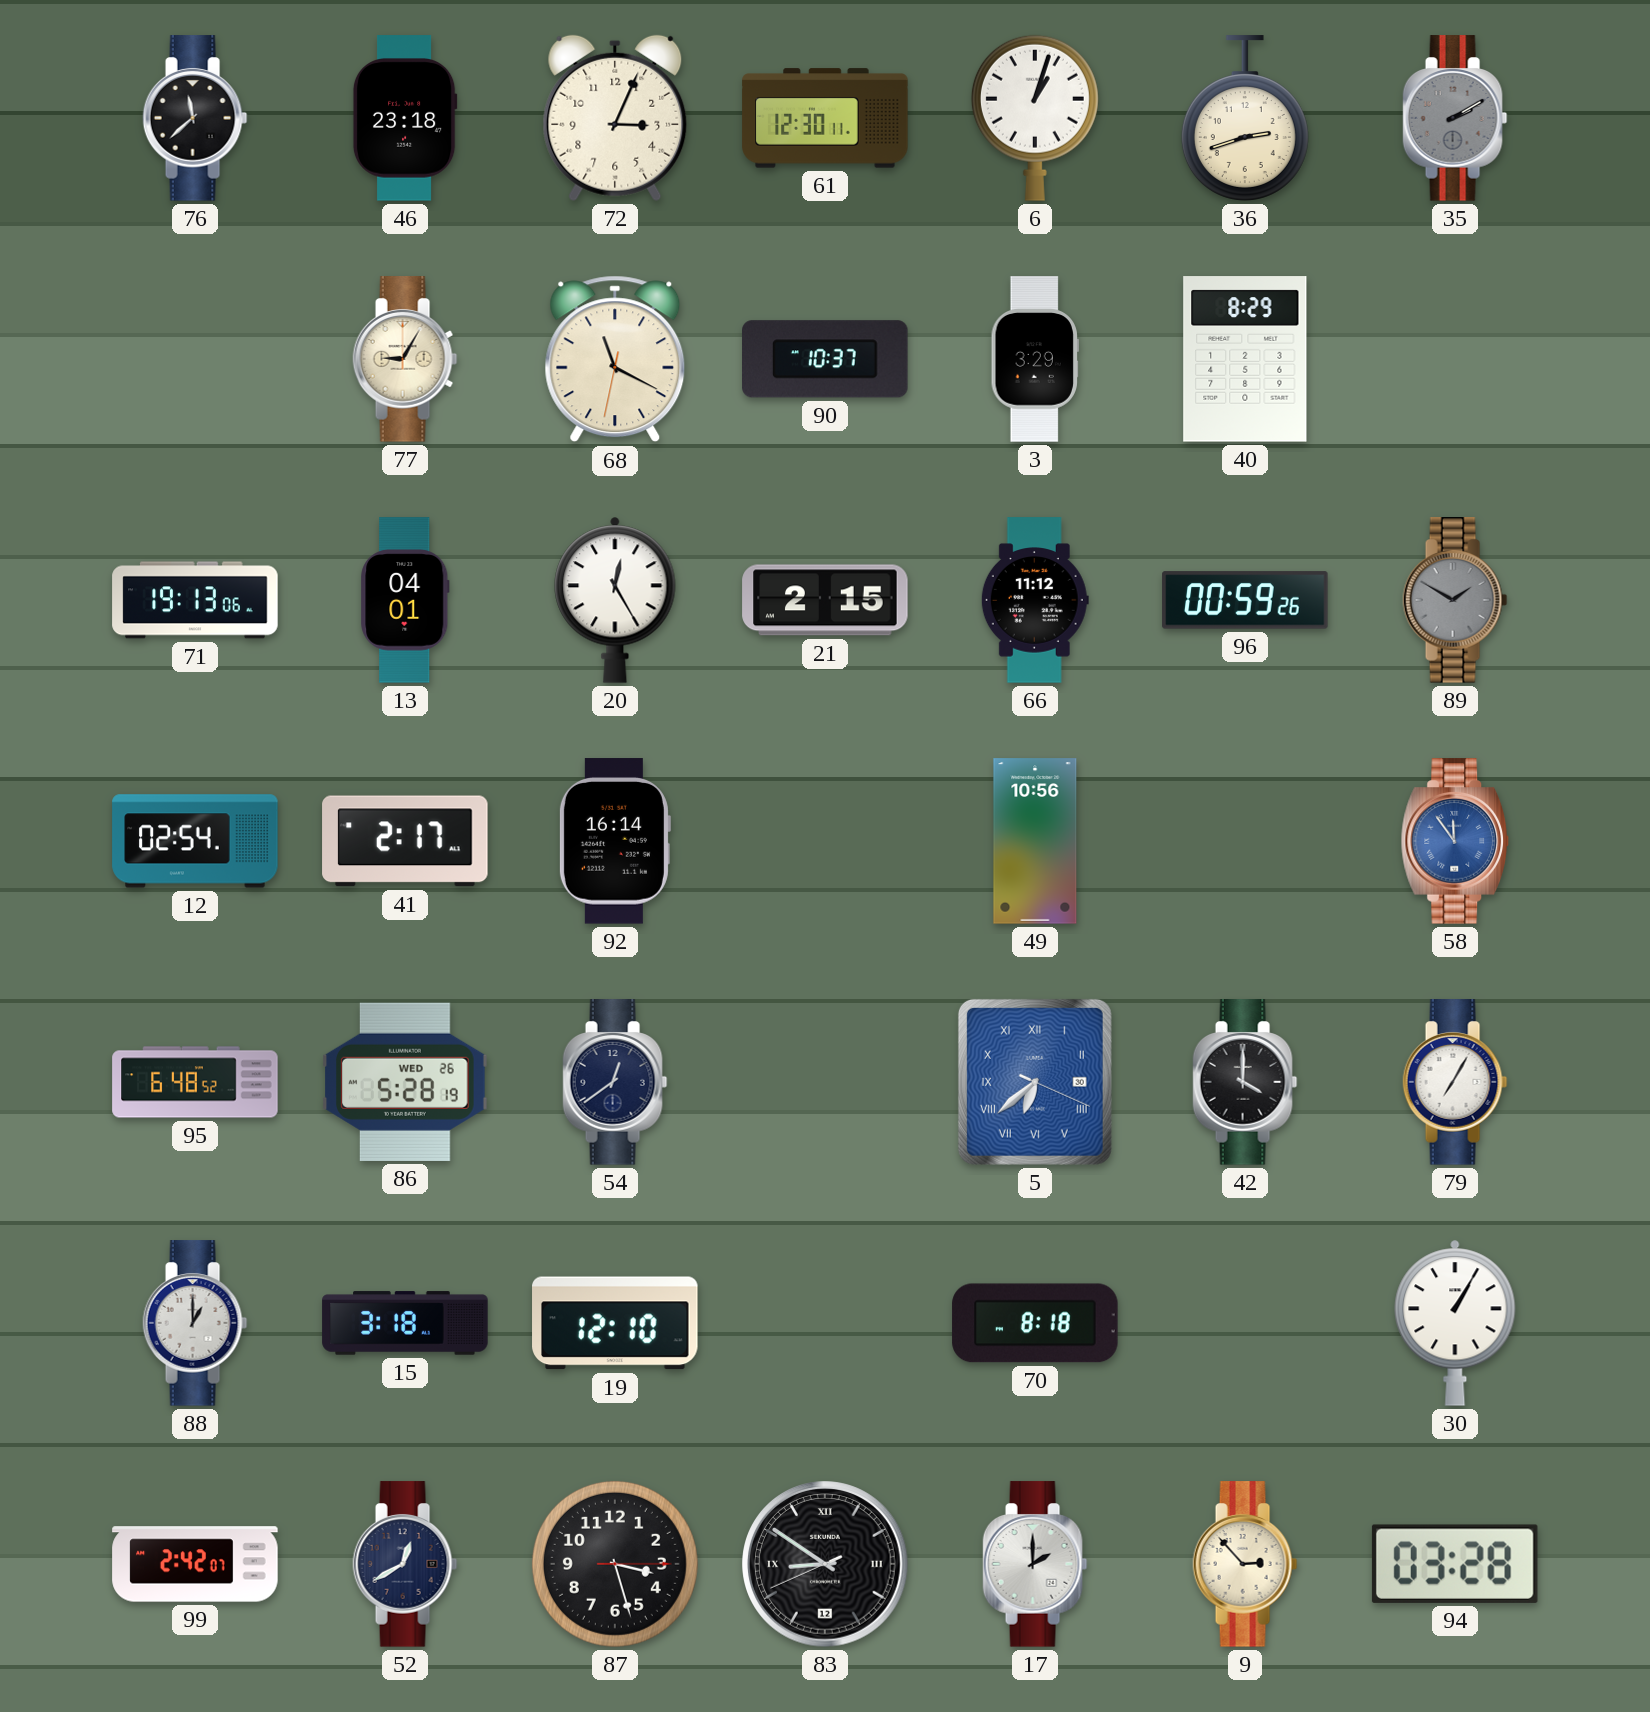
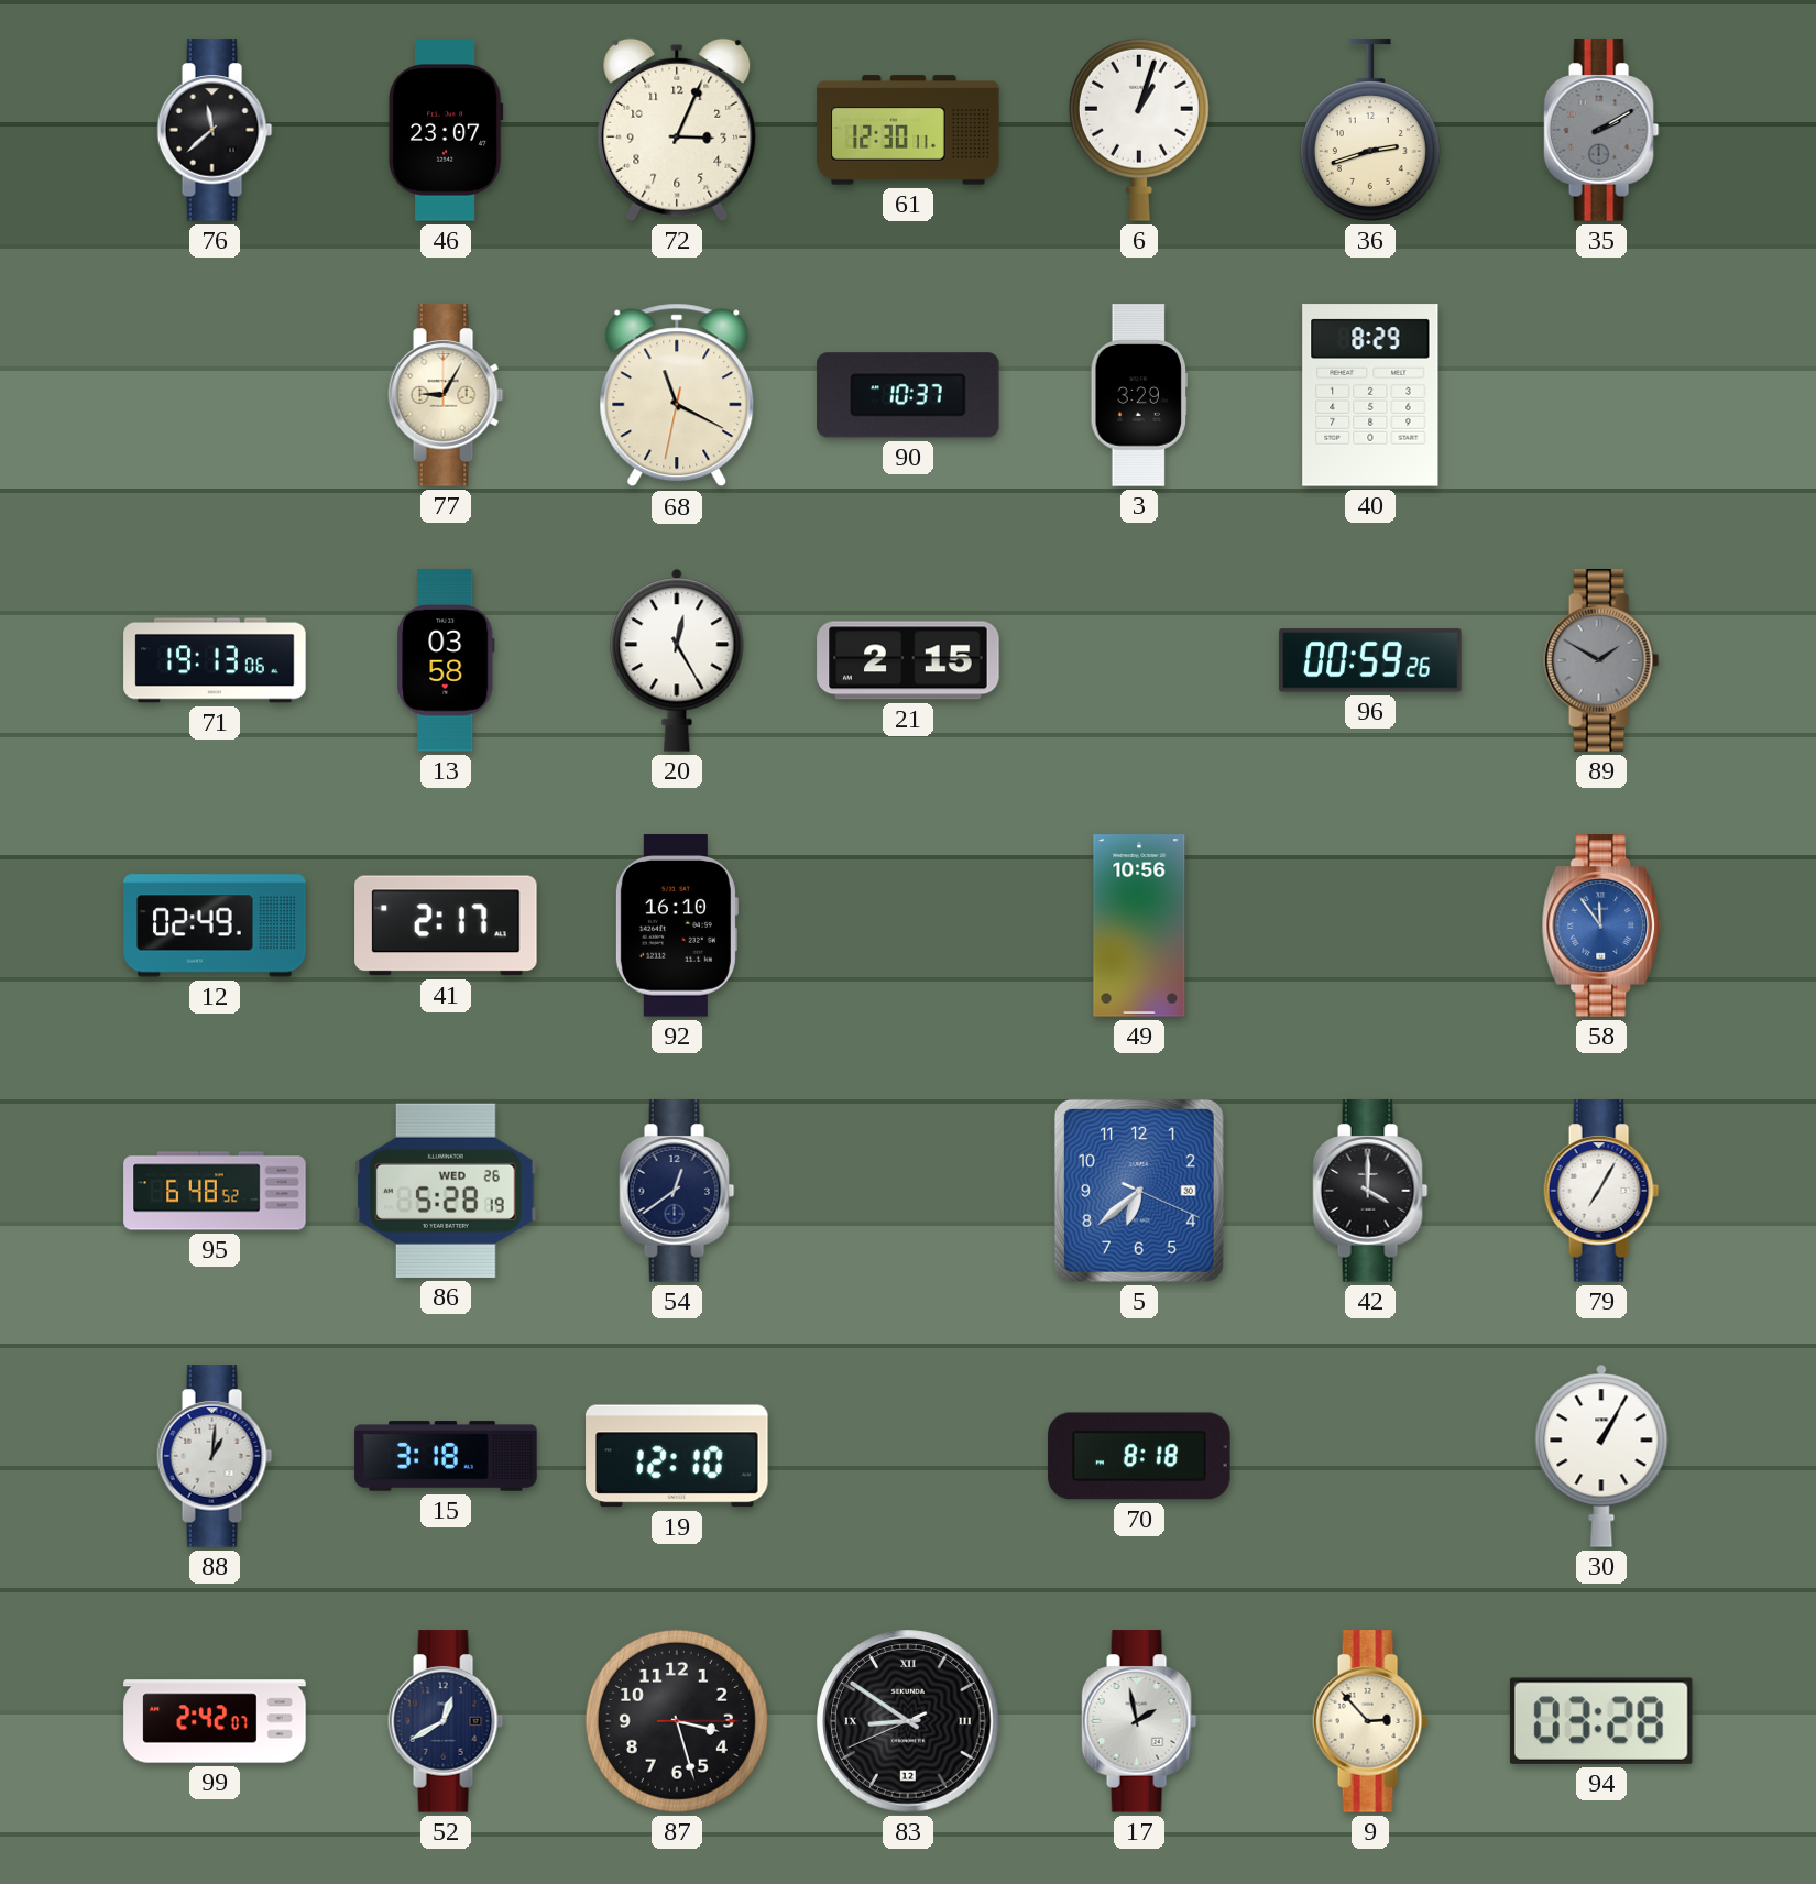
46: 23:18 -> 23:07
13: 04:01 -> 03:58
66: 11:12 -> none
12: 02:54 -> 02:49
92: 16:14 -> 16:10
5 numerals: Roman -> Arabic
88: 1:00 -> 1:01
17: 2:00 -> 1:58
